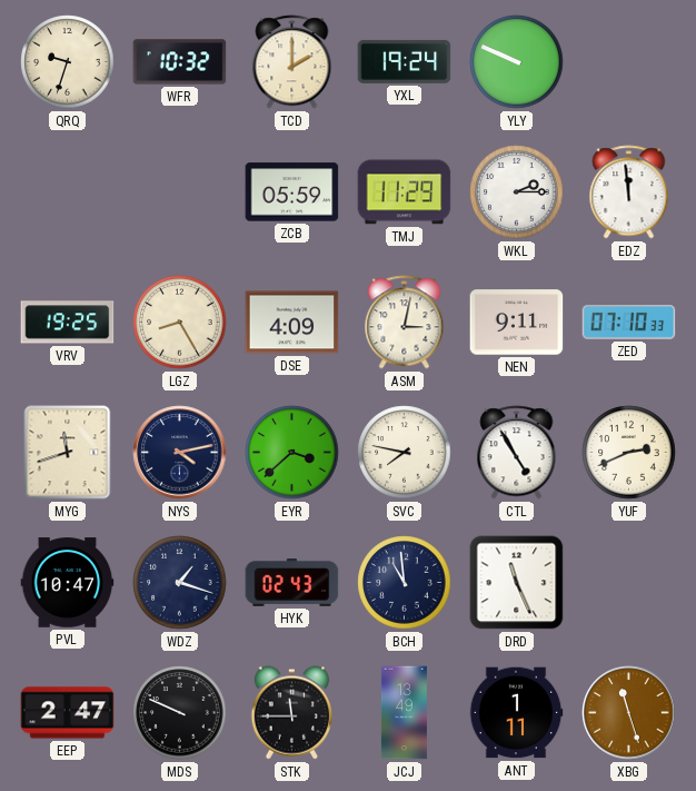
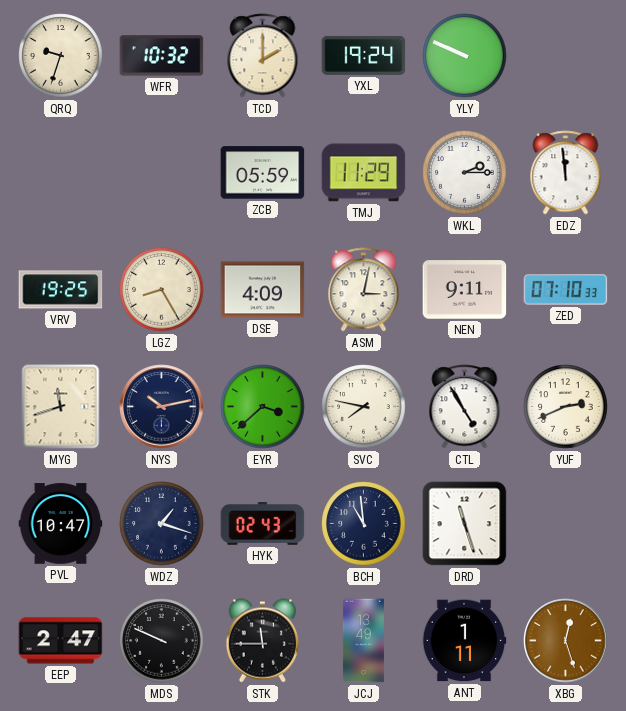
NYS: 4:13 -> 10:13
DRD: 11:26 -> 11:27
XBG: 11:27 -> 12:27
